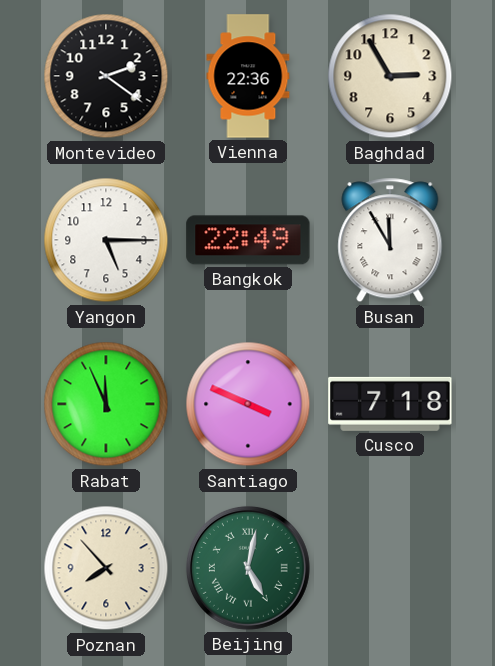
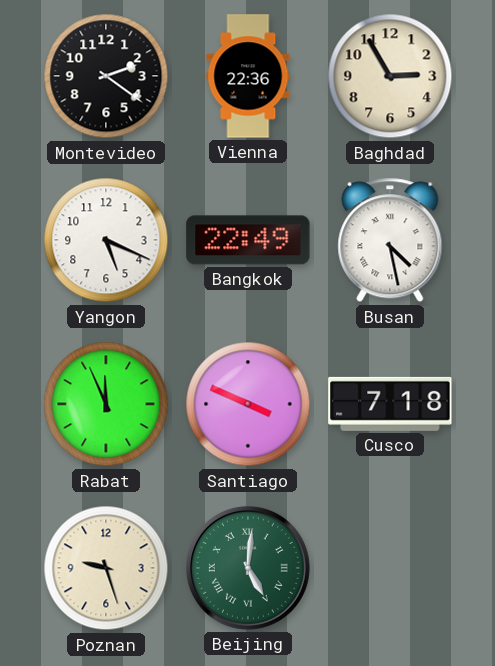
Yangon: 5:15 -> 5:19
Busan: 11:55 -> 4:28
Poznan: 7:53 -> 9:27
Beijing: 5:02 -> 5:01
